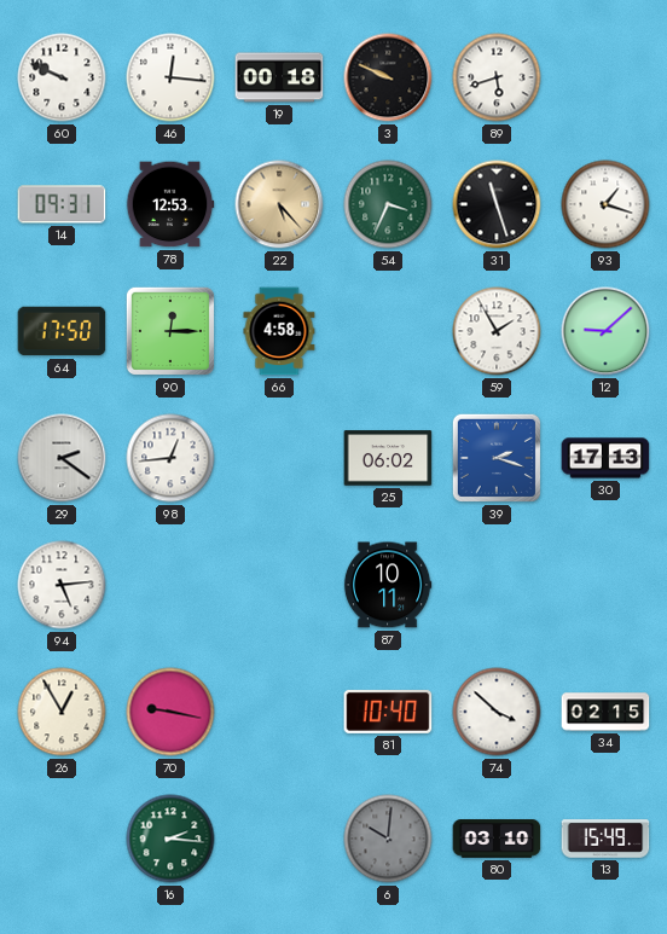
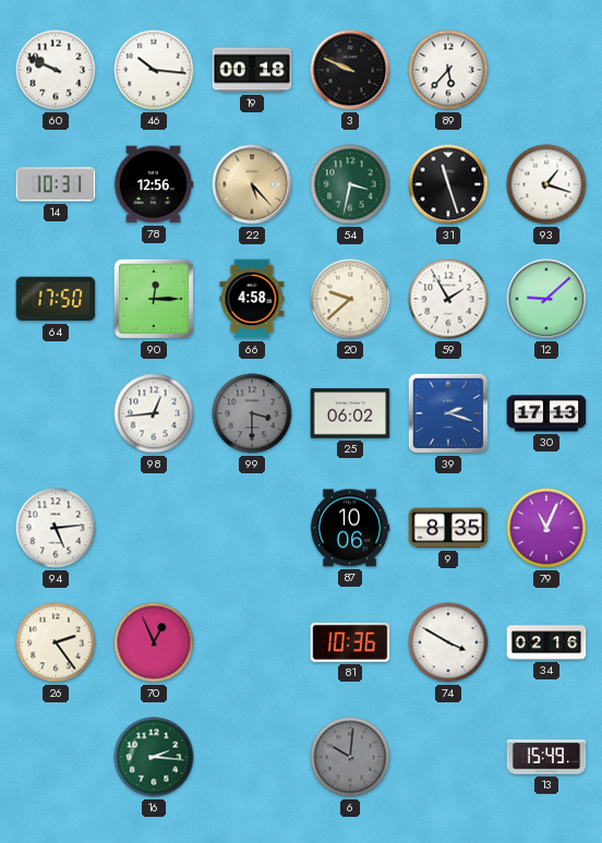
46: 12:16 -> 10:16
89: 5:42 -> 5:37
14: 09:31 -> 10:31
78: 12:53 -> 12:56
54: 3:34 -> 3:32
20: none -> 9:38
29: 2:21 -> none
99: none -> 3:30
87: 10:11 -> 10:06
9: none -> 8:35
79: none -> 11:04
26: 12:55 -> 2:24
70: 9:17 -> 12:56
81: 10:40 -> 10:36
74: 3:52 -> 3:50
34: 02:15 -> 02:16
80: 03:10 -> none
